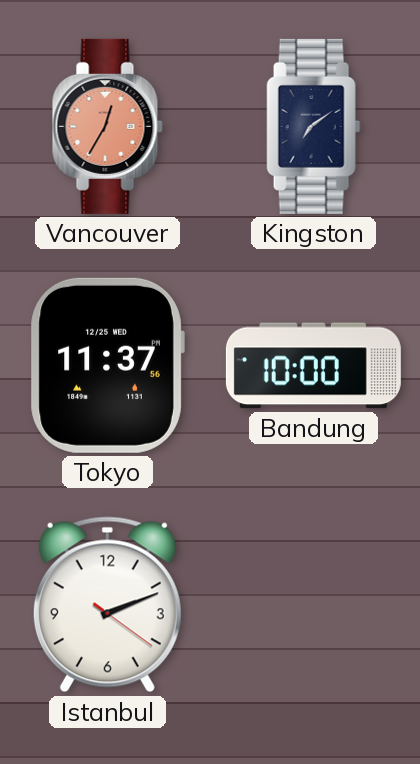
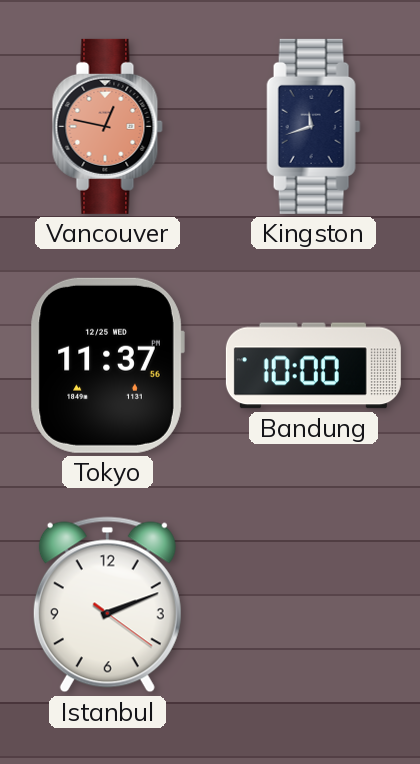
Vancouver: 12:35 -> 12:47
Kingston: 7:09 -> 11:42
